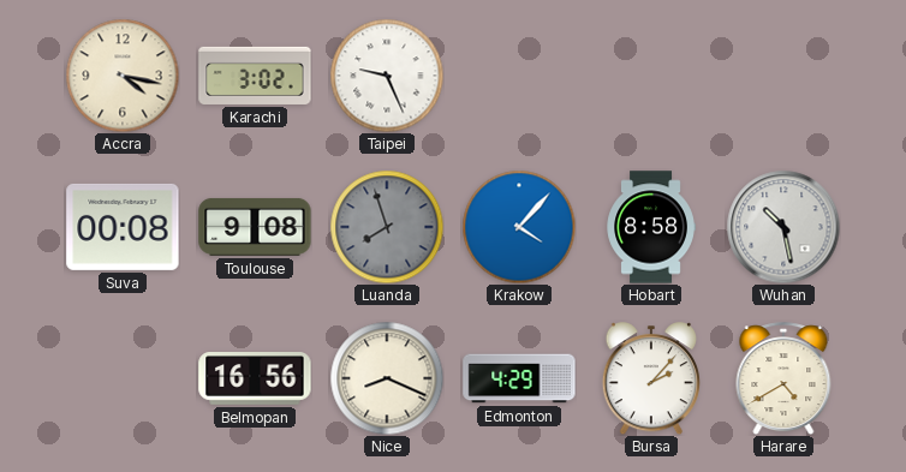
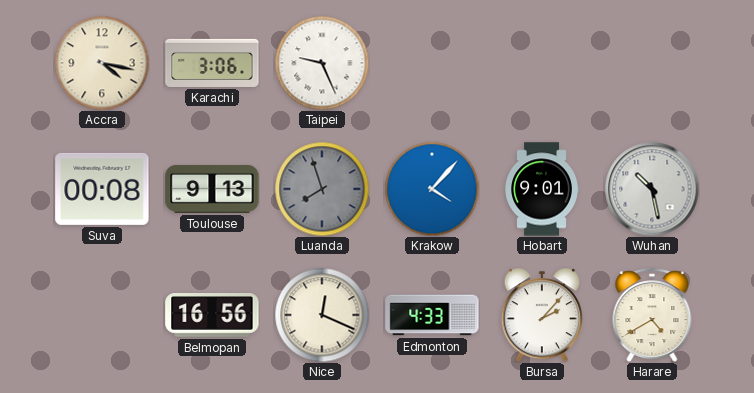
Karachi: 3:02 -> 3:06
Toulouse: 9:08 -> 9:13
Hobart: 8:58 -> 9:01
Nice: 8:19 -> 12:19
Edmonton: 4:29 -> 4:33
